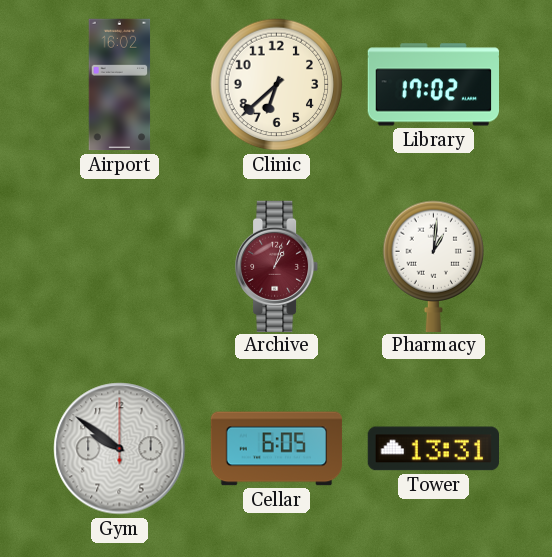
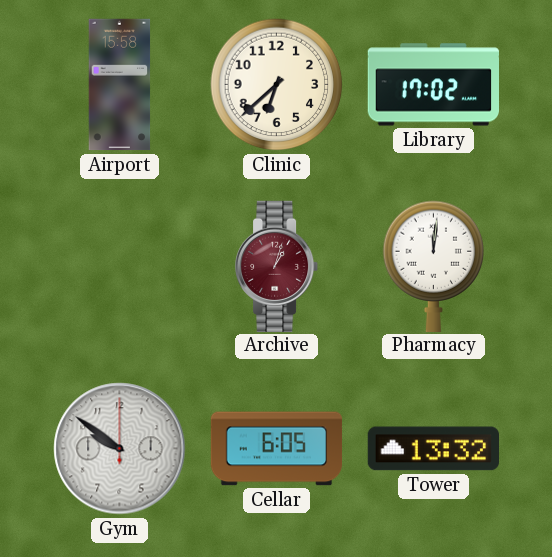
Airport: 16:02 -> 15:58
Pharmacy: 1:01 -> 12:01
Tower: 13:31 -> 13:32
